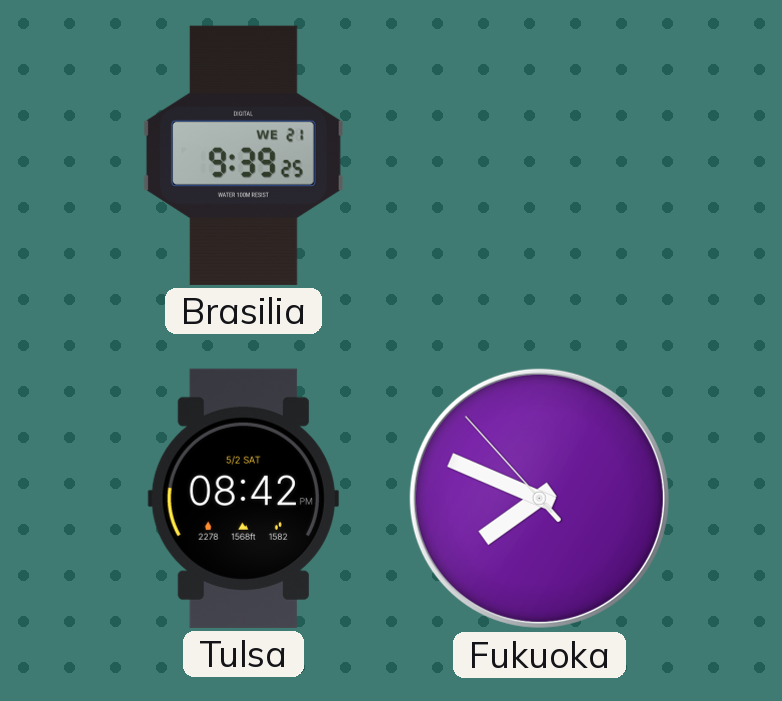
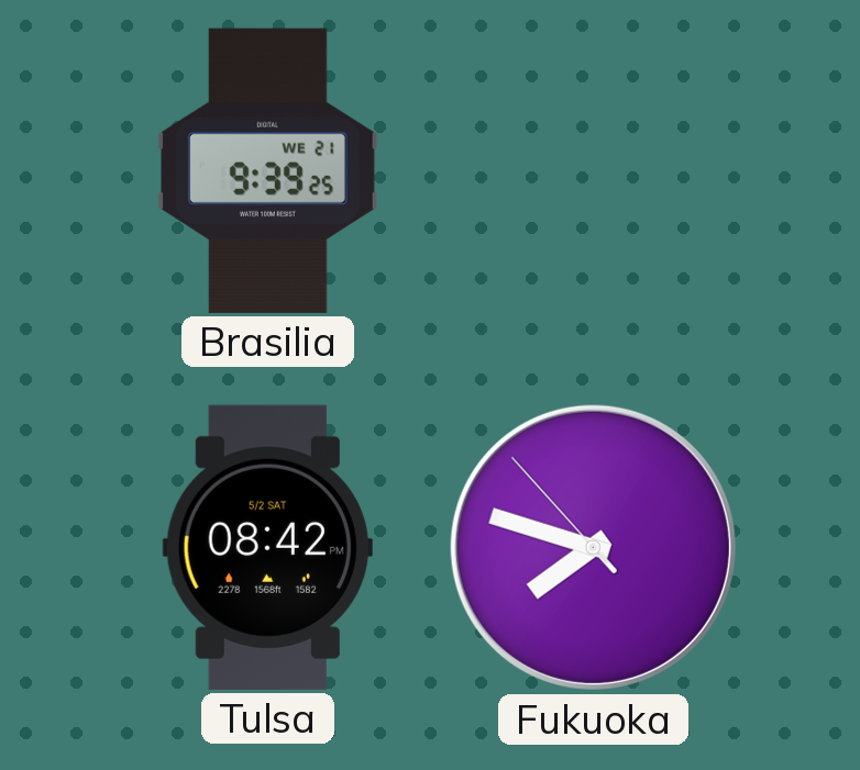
Fukuoka: 7:48 -> 7:47
